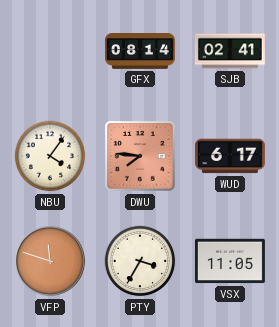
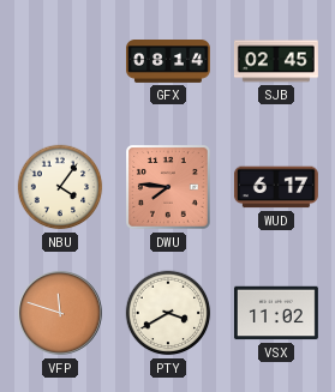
SJB: 02:41 -> 02:45
PTY: 3:35 -> 3:40
VSX: 11:05 -> 11:02
